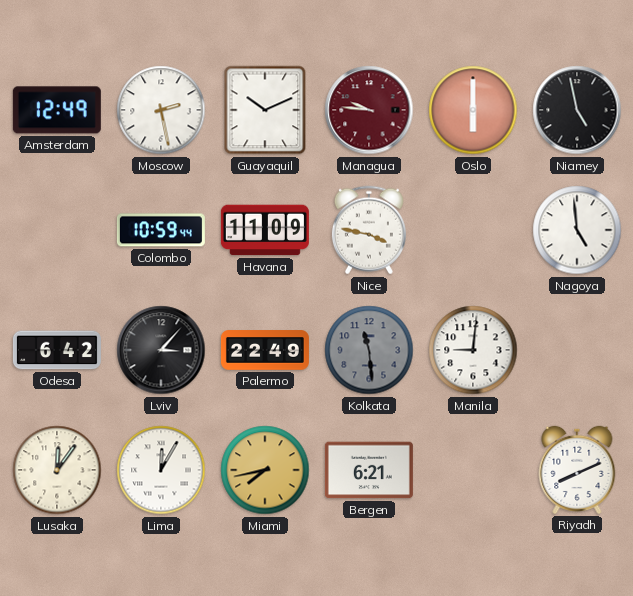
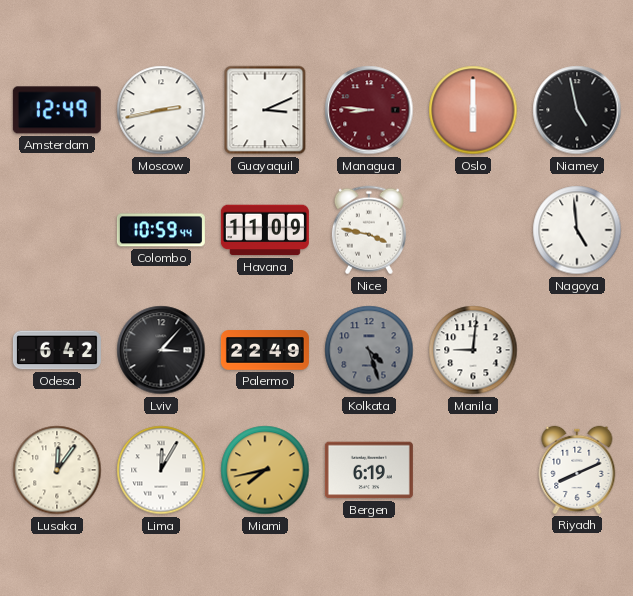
Moscow: 2:28 -> 2:43
Guayaquil: 10:11 -> 3:11
Managua: 9:46 -> 8:46
Kolkata: 11:29 -> 4:27
Bergen: 6:21 -> 6:19
